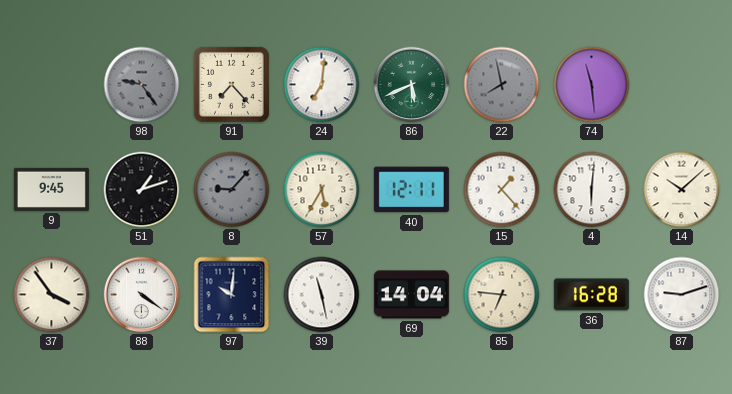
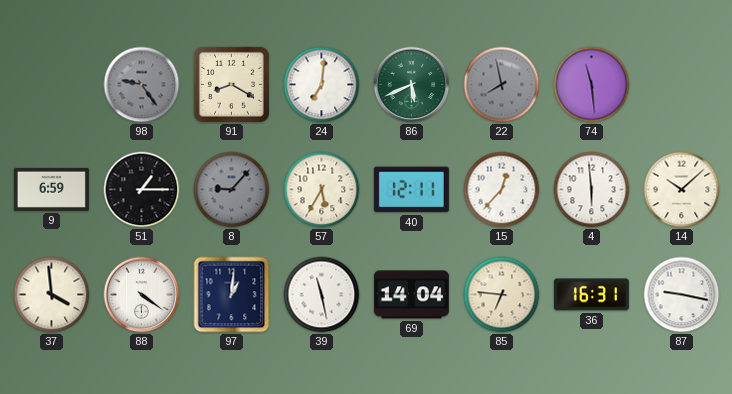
91: 7:23 -> 8:20
9: 9:45 -> 6:59
51: 1:12 -> 1:15
15: 1:23 -> 12:37
4: 6:01 -> 5:59
37: 3:54 -> 3:59
97: 10:01 -> 1:01
36: 16:28 -> 16:31
87: 9:12 -> 9:17
